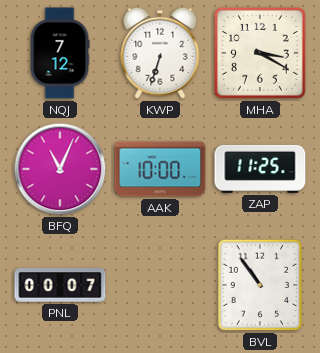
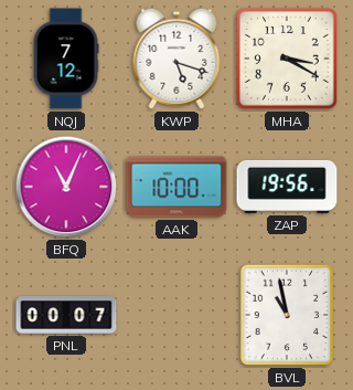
KWP: 6:33 -> 5:18
ZAP: 11:25 -> 19:56
BVL: 10:54 -> 10:58
